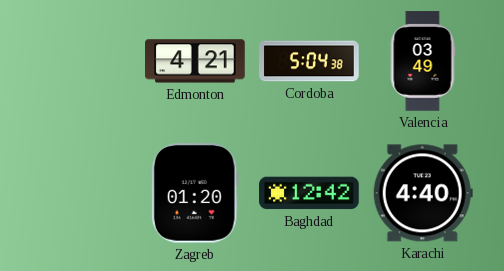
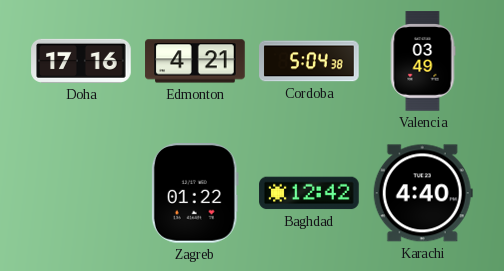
Doha: none -> 17:16
Zagreb: 01:20 -> 01:22
